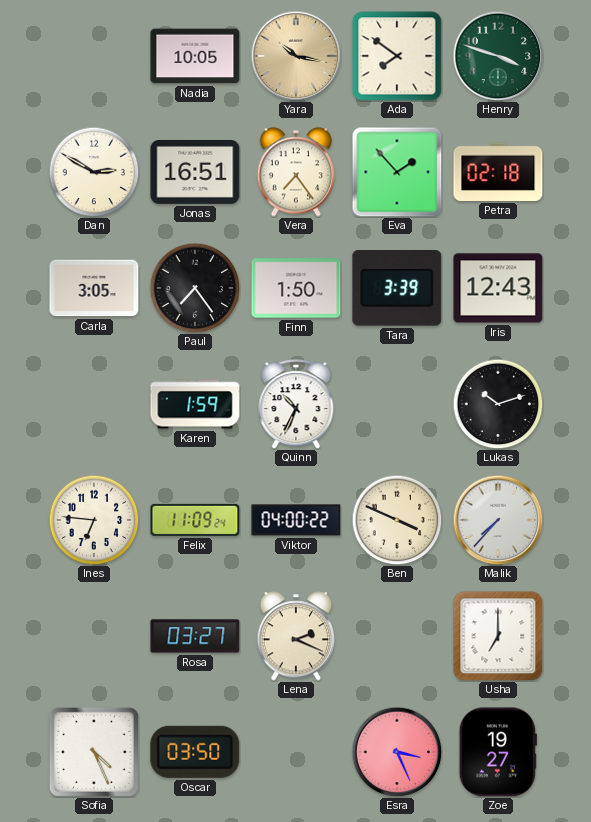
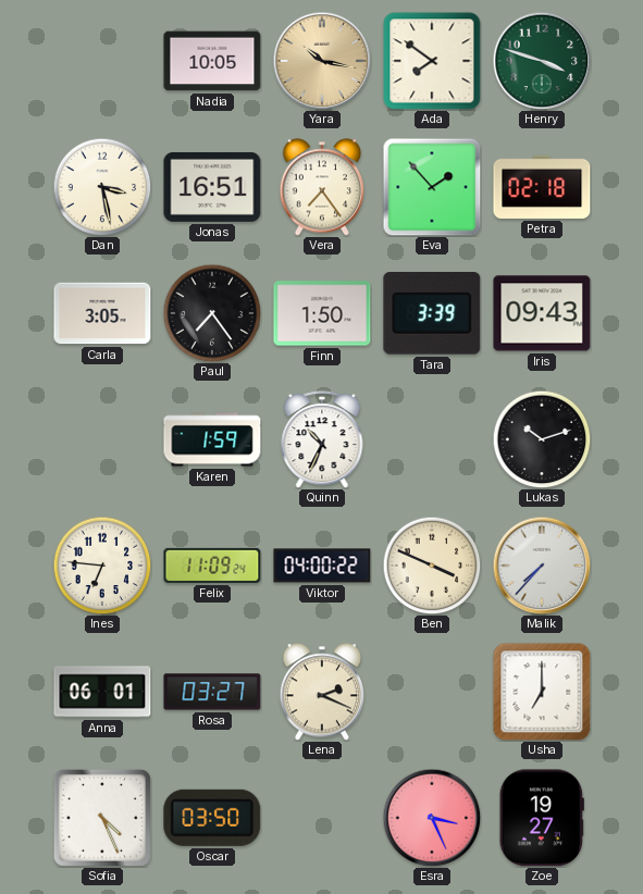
Dan: 2:50 -> 3:28
Iris: 12:43 -> 09:43
Anna: none -> 06:01
